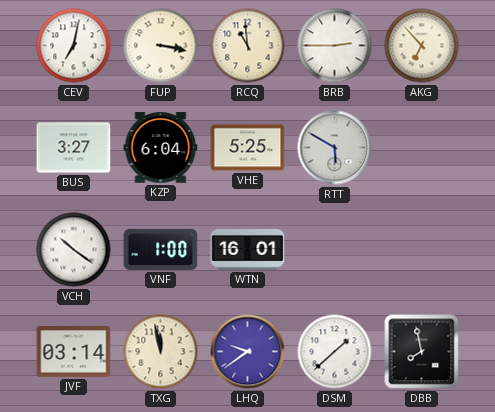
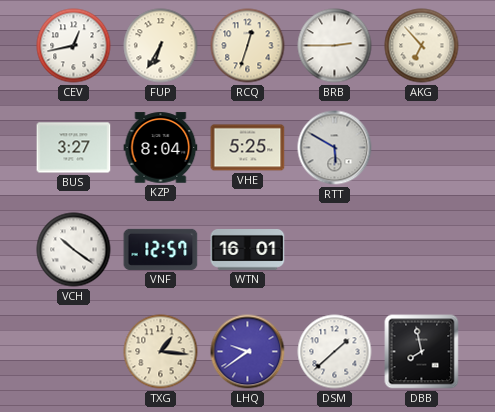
CEV: 7:02 -> 12:43
FUP: 3:17 -> 6:35
RCQ: 10:59 -> 12:33
KZP: 6:04 -> 8:04
VNF: 1:00 -> 12:57
JVF: 03:14 -> none
TXG: 11:58 -> 1:16
